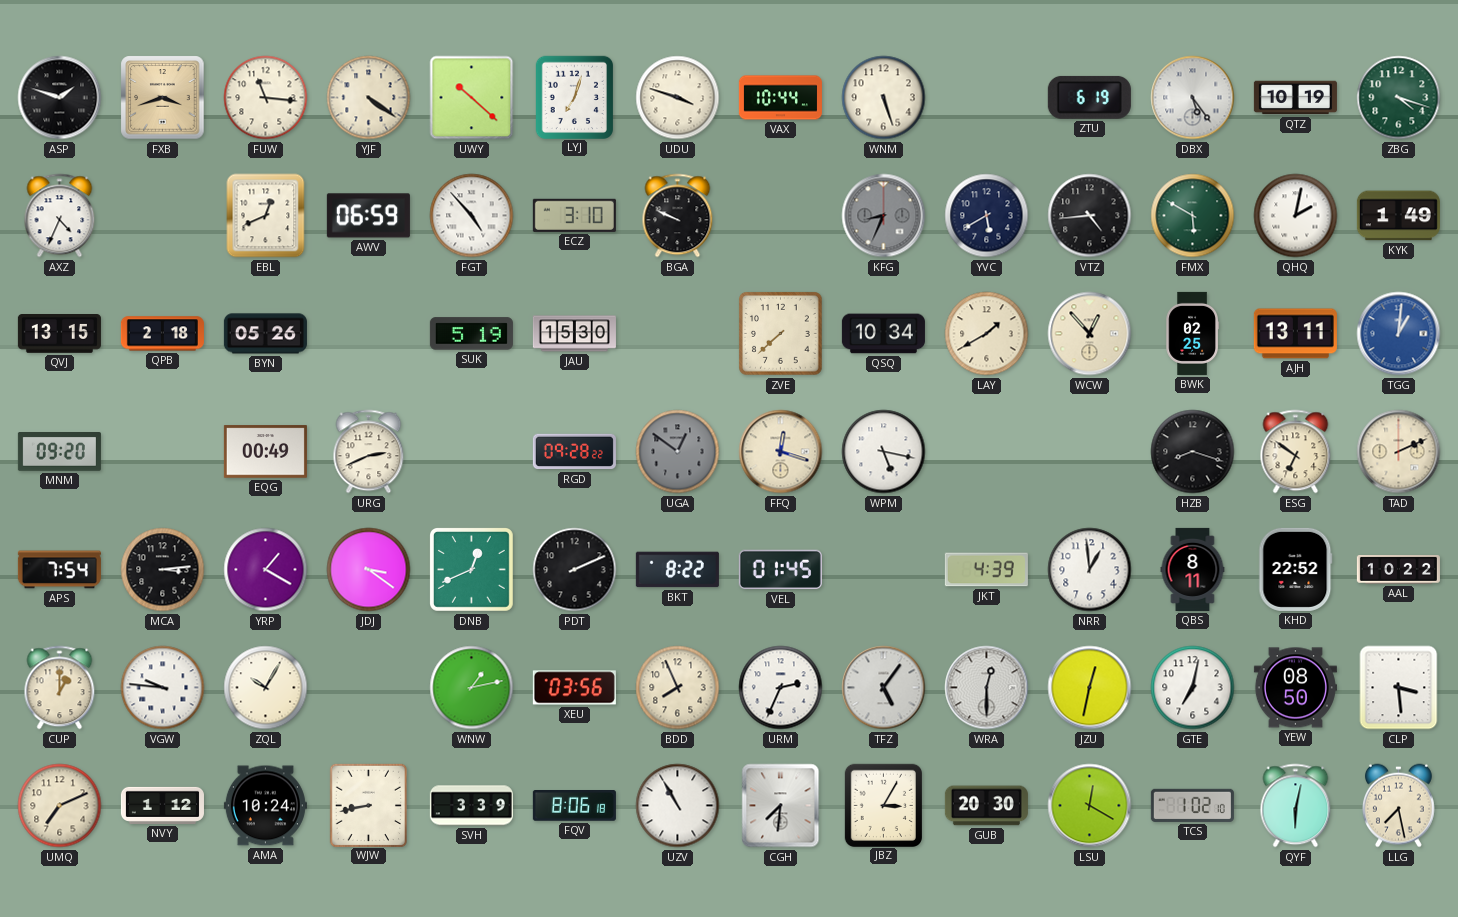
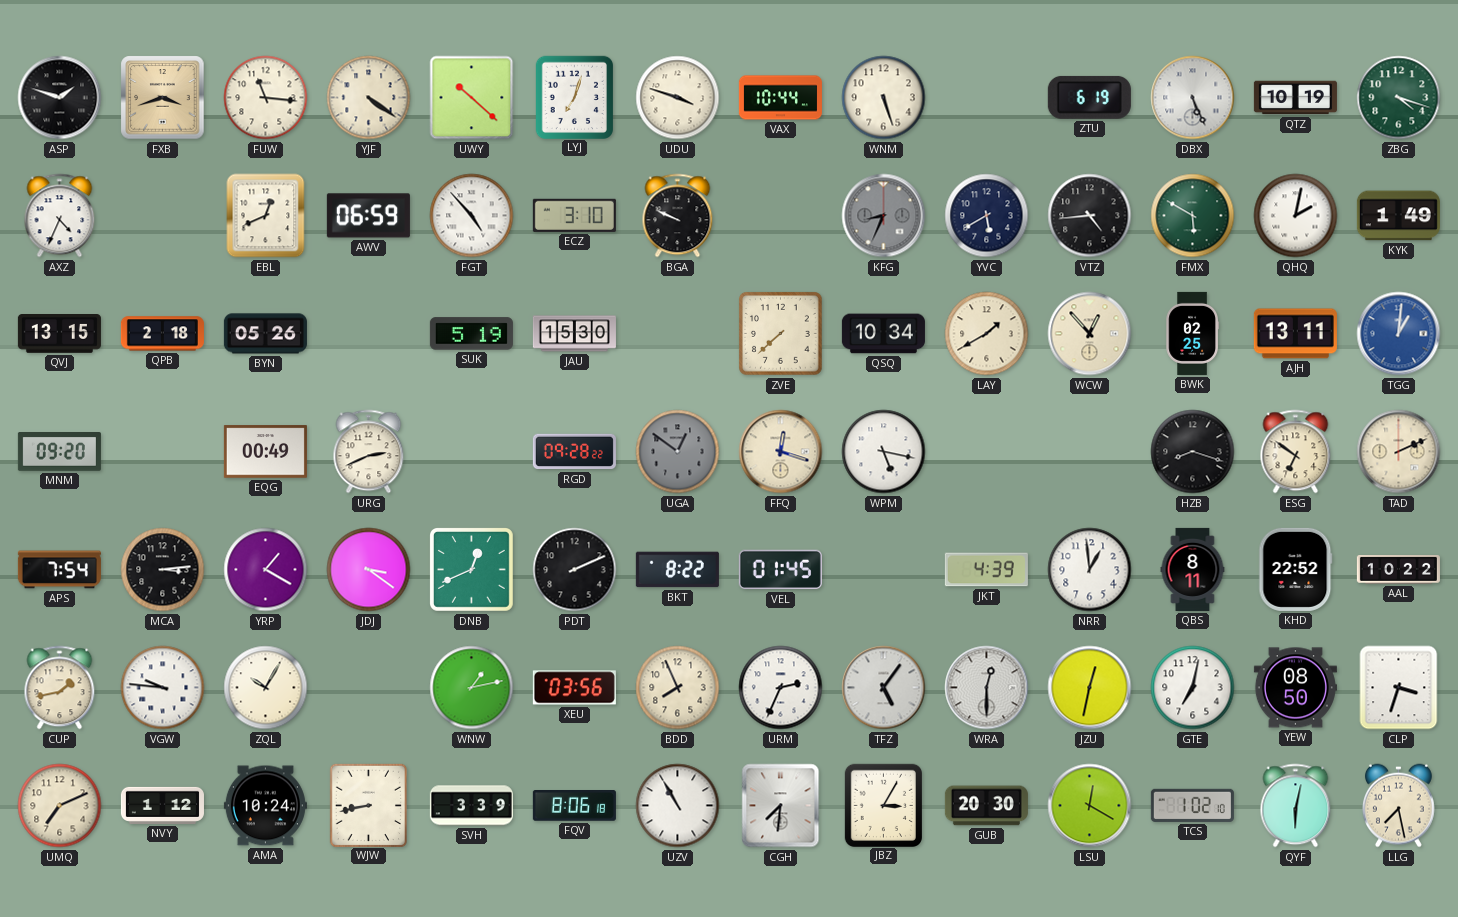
DBX: 5:24 -> 5:26
CUP: 1:00 -> 1:43
CLP: 3:29 -> 3:33
